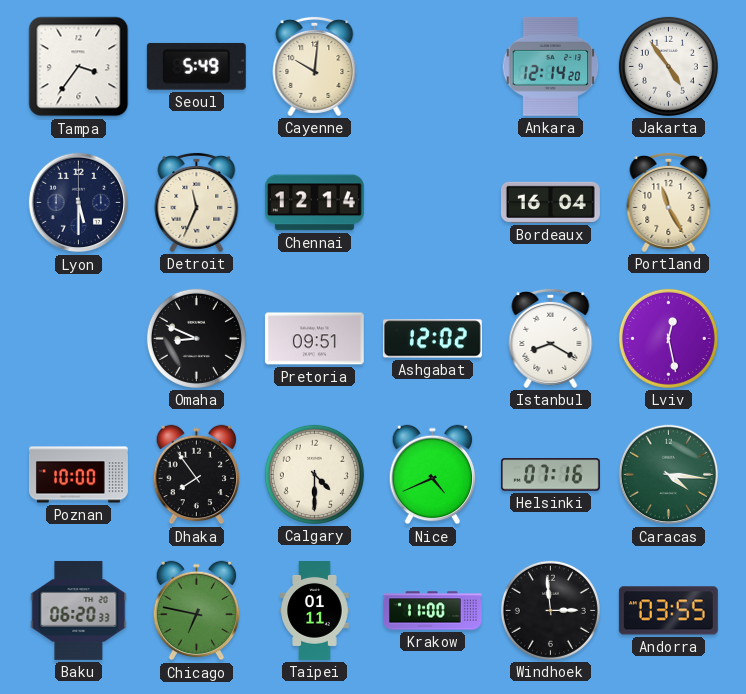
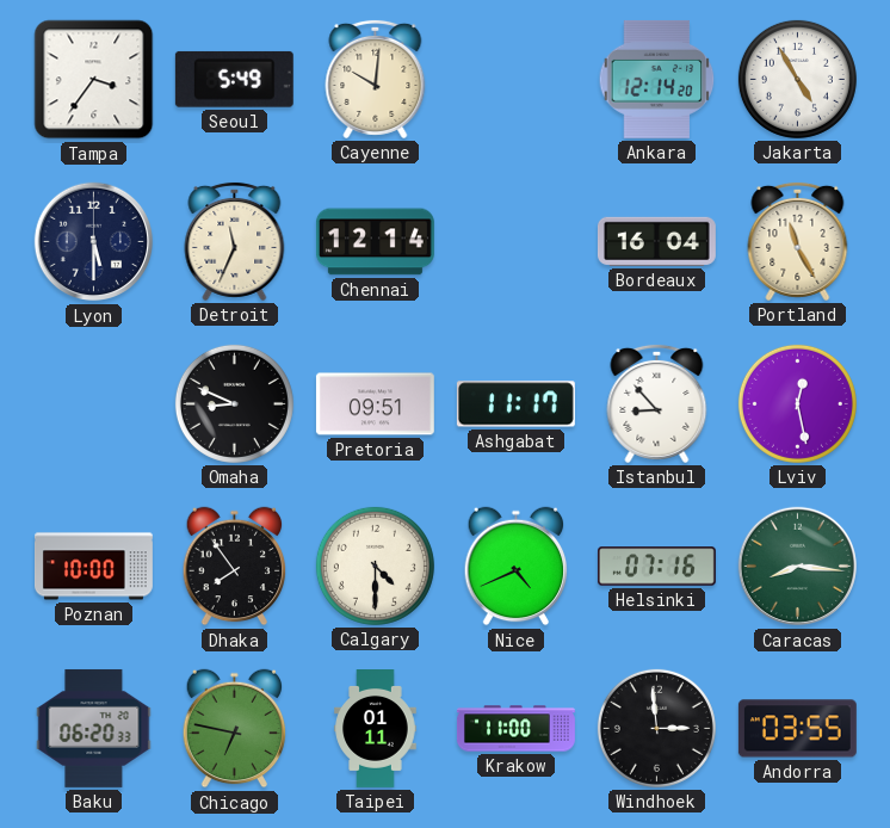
Jakarta: 4:54 -> 4:55
Ashgabat: 12:02 -> 11:17
Istanbul: 8:20 -> 8:53
Caracas: 4:16 -> 8:16
